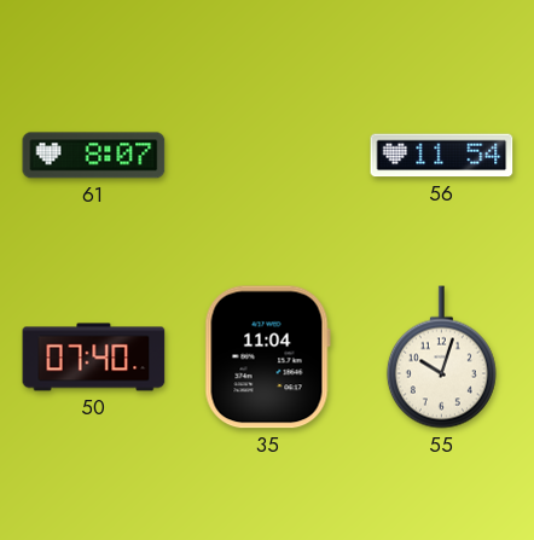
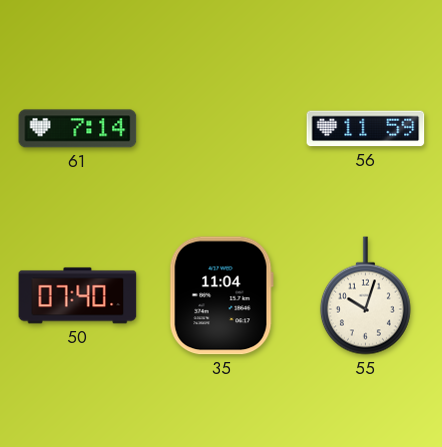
61: 8:07 -> 7:14
56: 11:54 -> 11:59
